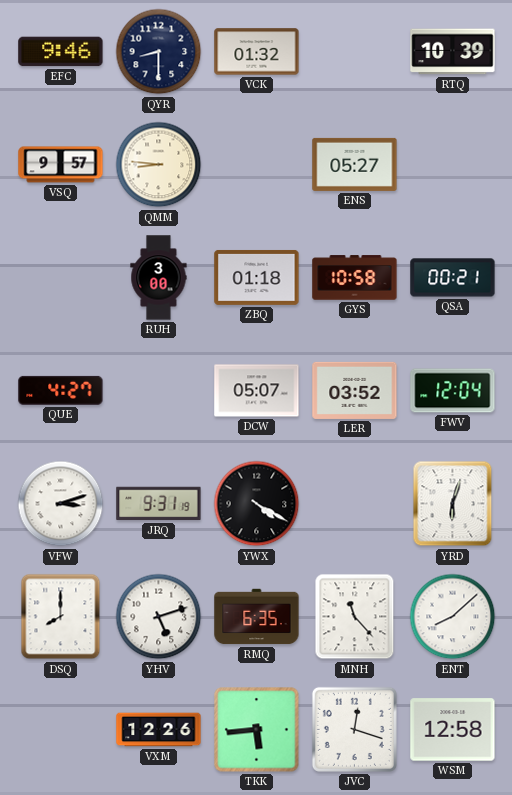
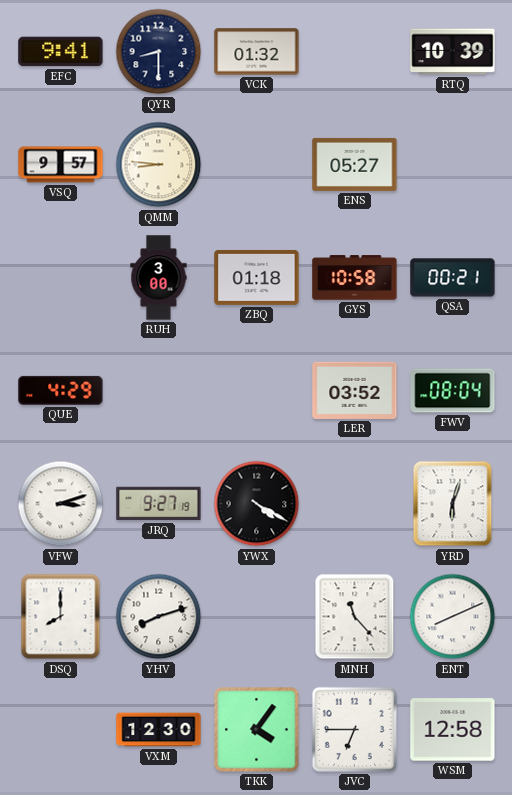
EFC: 9:46 -> 9:41
QUE: 4:27 -> 4:29
DCW: 05:07 -> none
FWV: 12:04 -> 08:04
JRQ: 9:31 -> 9:27
YHV: 5:12 -> 8:12
RMQ: 6:35 -> none
ENT: 8:08 -> 8:11
VXM: 12:26 -> 12:30
TKK: 5:44 -> 4:06
JVC: 12:18 -> 6:45
